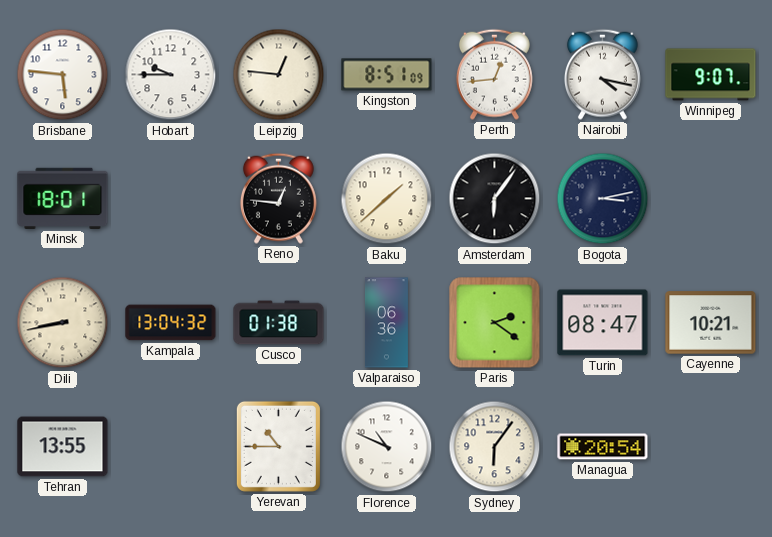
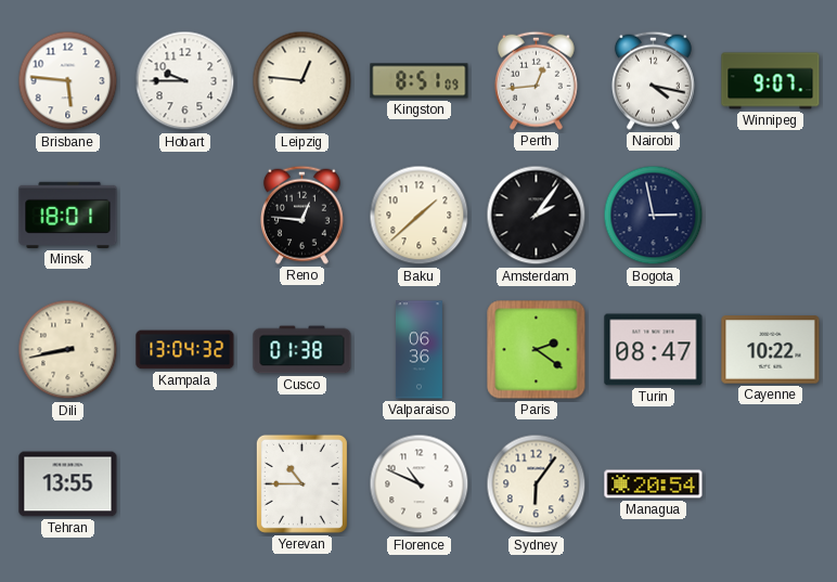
Amsterdam: 6:06 -> 2:06
Bogota: 3:13 -> 2:58
Cayenne: 10:21 -> 10:22
